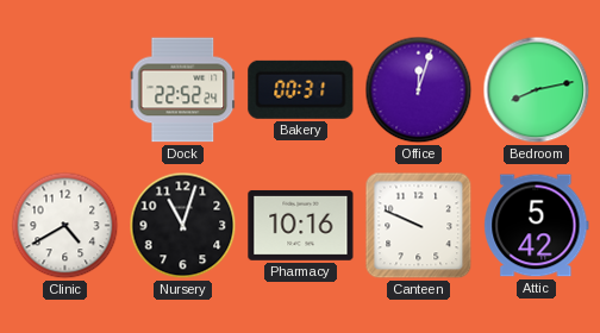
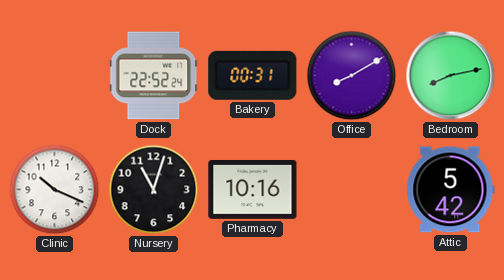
Office: 12:03 -> 8:10
Clinic: 4:40 -> 10:19
Canteen: 9:49 -> none
